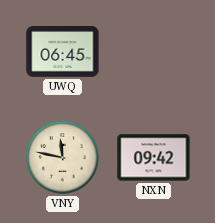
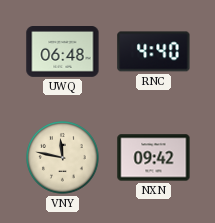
UWQ: 06:45 -> 06:48
RNC: none -> 4:40
